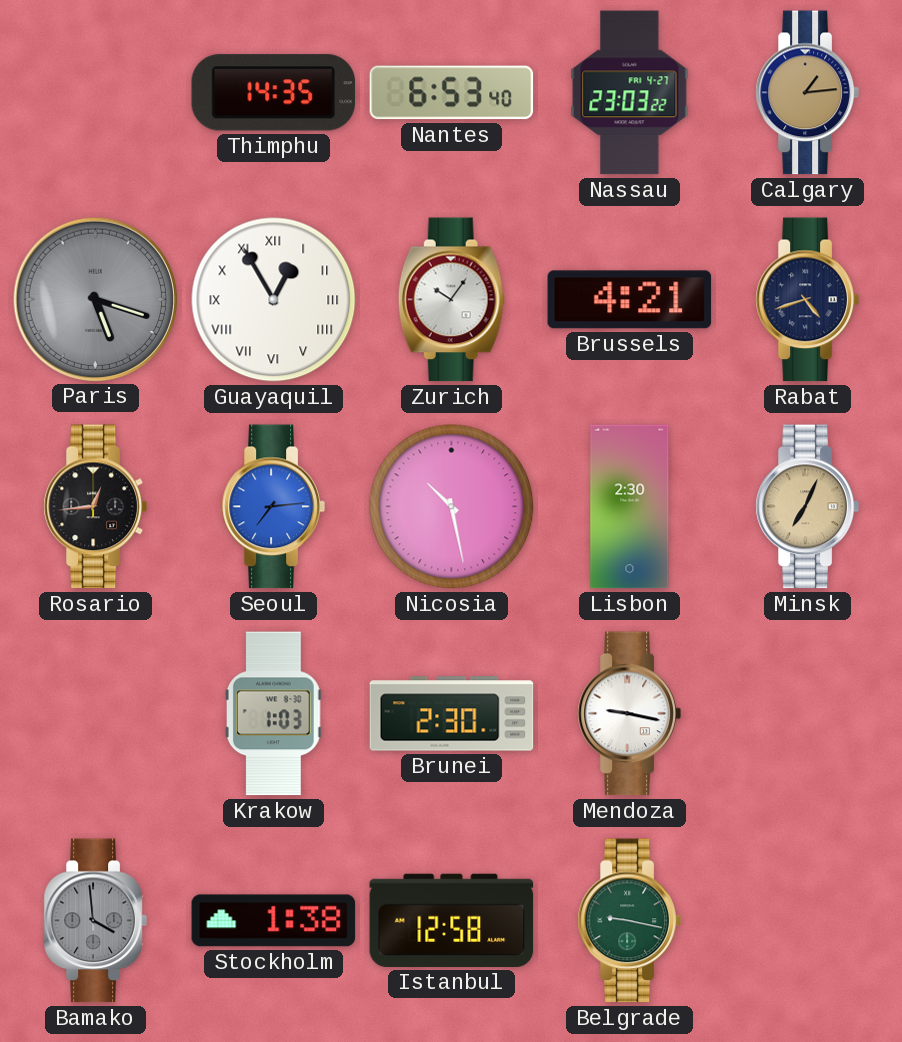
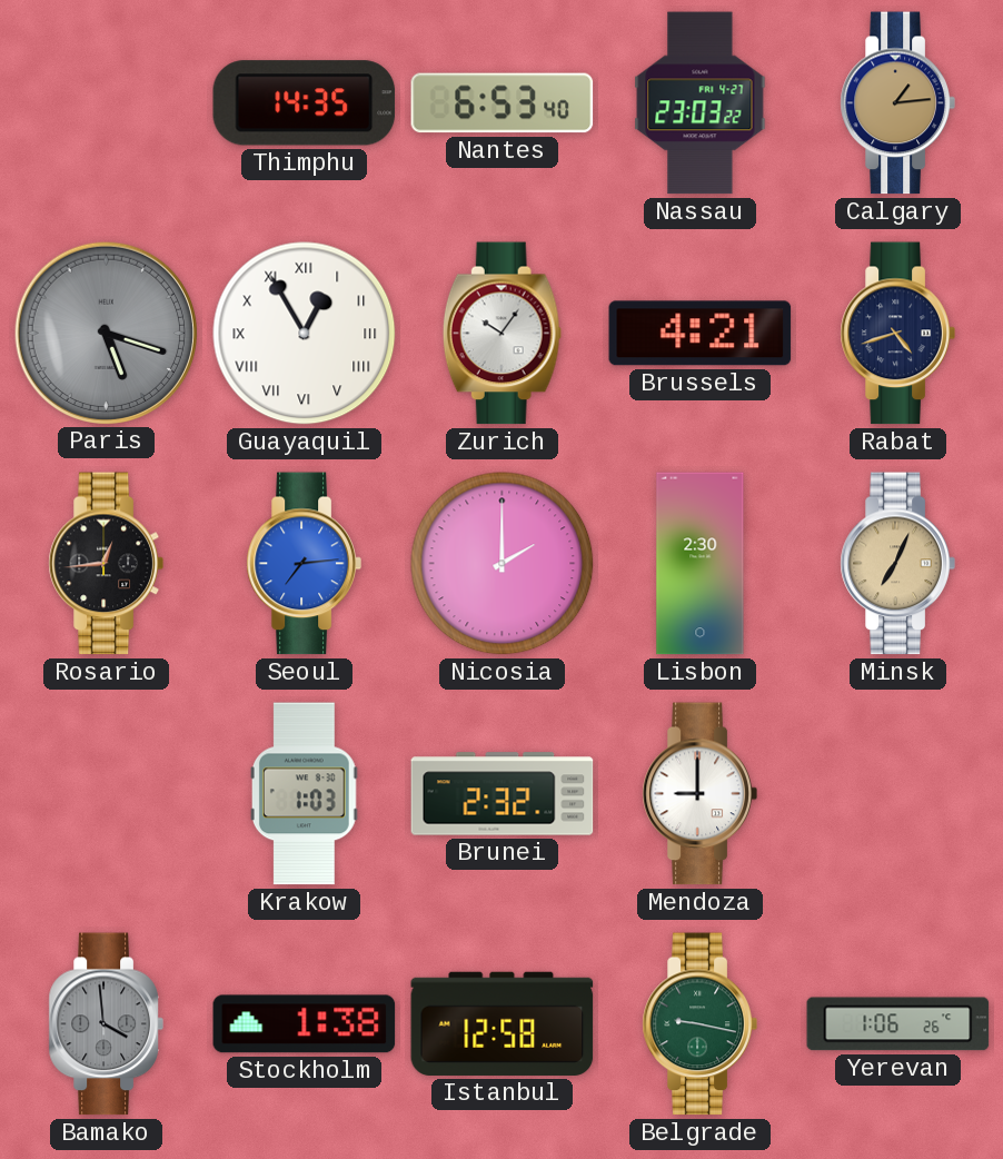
Nicosia: 10:28 -> 2:00
Brunei: 2:30 -> 2:32
Mendoza: 9:17 -> 9:00
Yerevan: none -> 1:06
